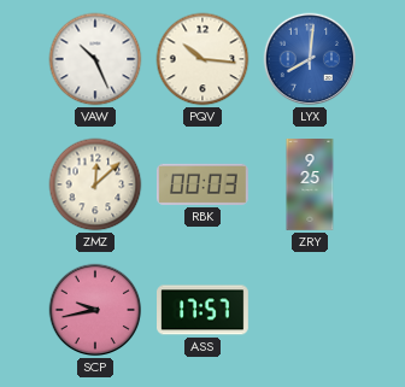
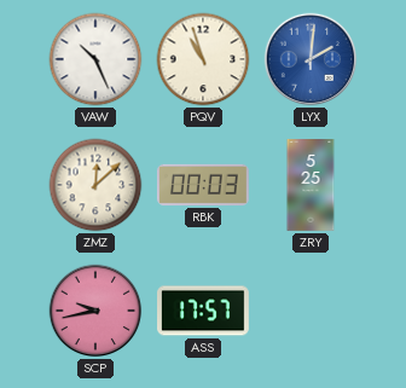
PQV: 10:16 -> 10:57
LYX: 8:01 -> 2:01
ZRY: 9:25 -> 5:25
